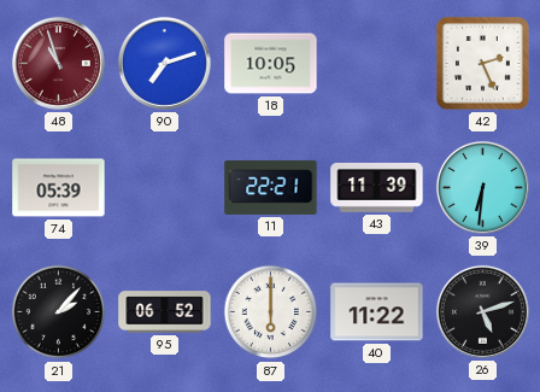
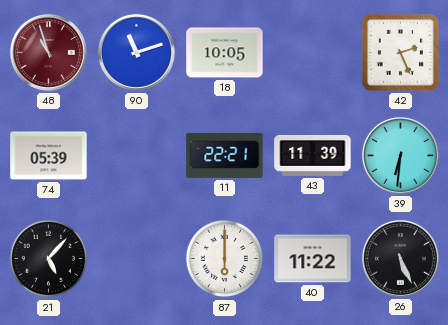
90: 7:12 -> 11:12
21: 2:07 -> 5:07
95: 06:52 -> none
26: 5:12 -> 5:26
